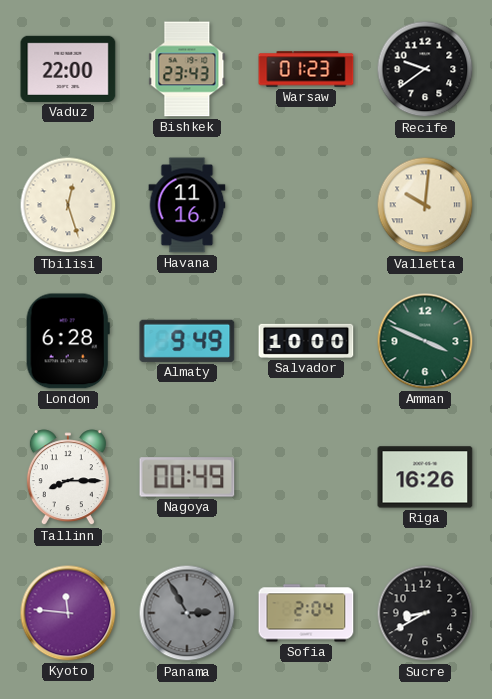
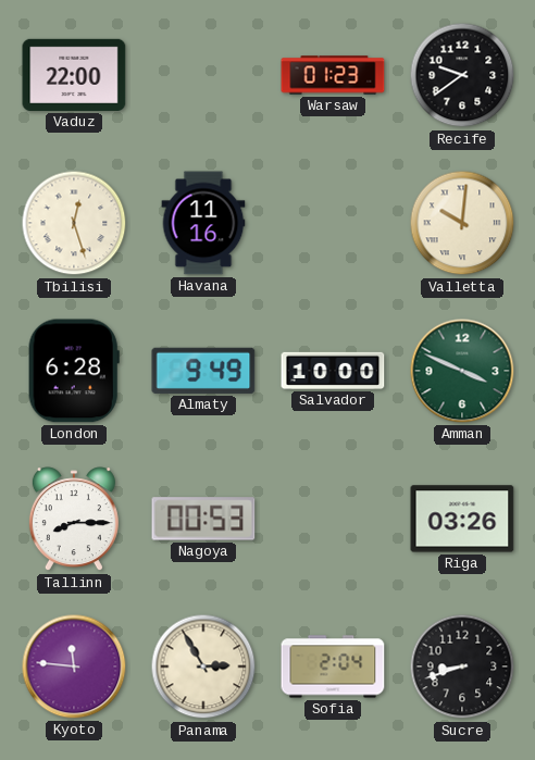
Bishkek: 23:43 -> none
Nagoya: 00:49 -> 00:53
Riga: 16:26 -> 03:26
Panama dial: grey -> cream
Sucre: 8:40 -> 8:42
